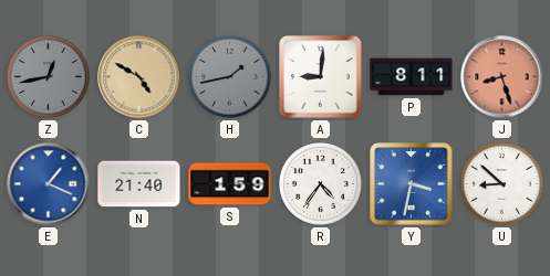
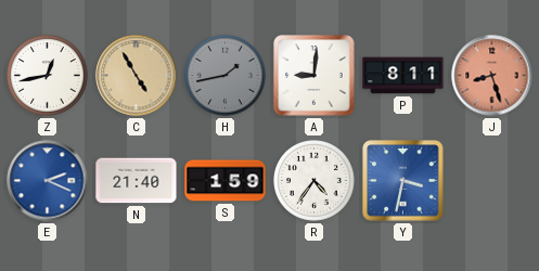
Z dial: grey -> white
C: 4:50 -> 4:55
E: 1:19 -> 2:19
U: 8:52 -> none
